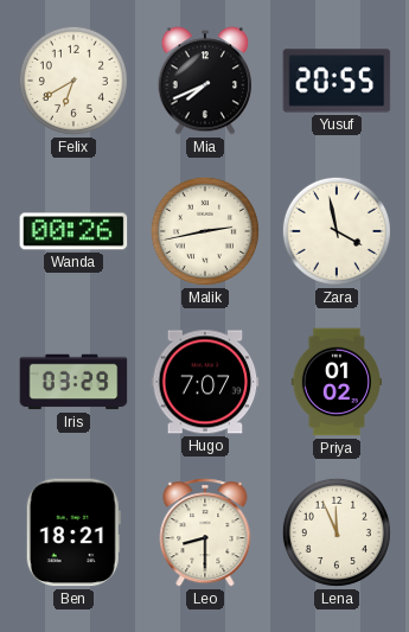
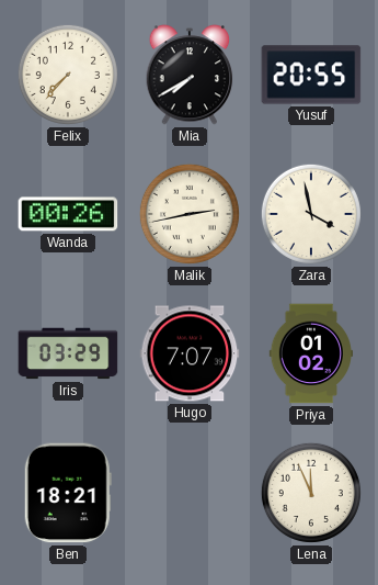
Felix: 6:40 -> 7:37
Mia: 7:41 -> 7:40
Leo: 8:30 -> none
